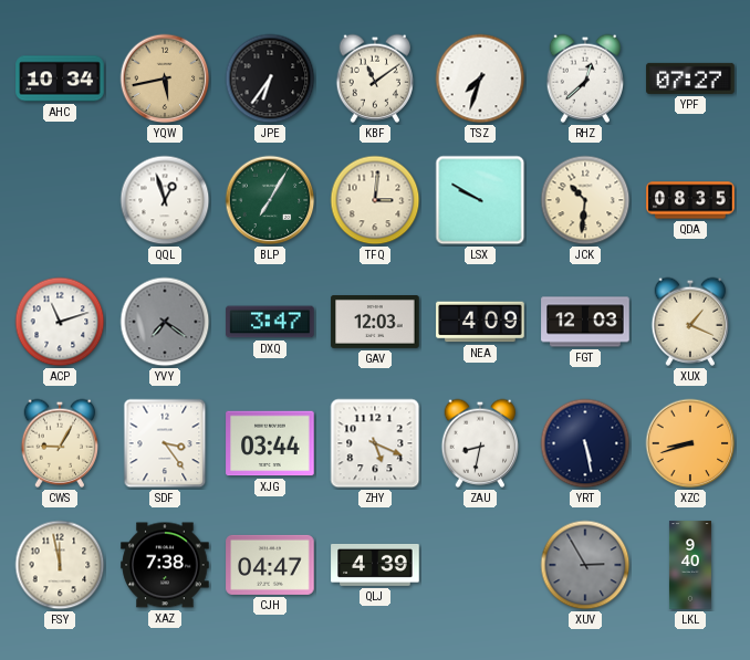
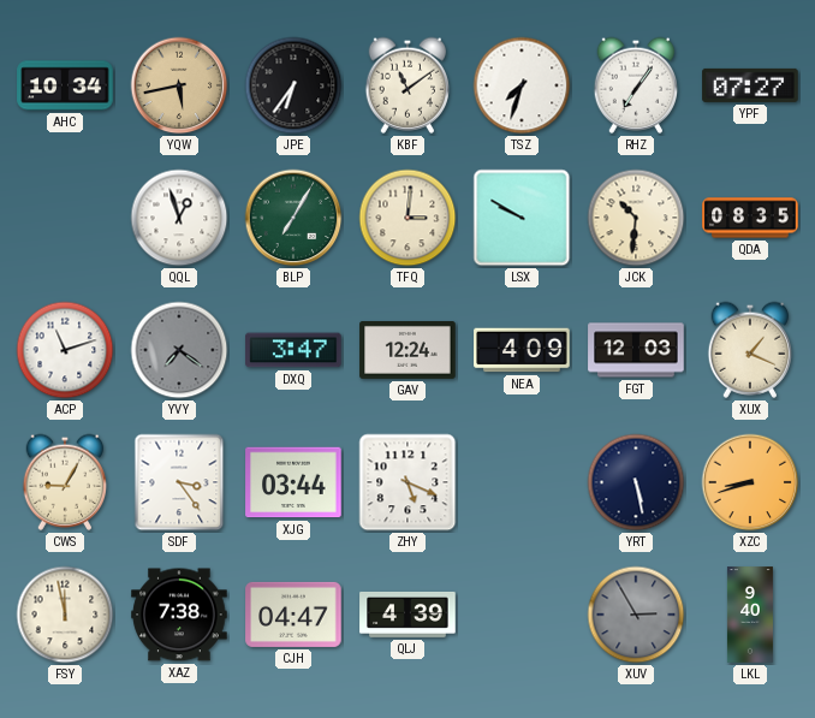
RHZ: 12:38 -> 7:06
GAV: 12:03 -> 12:24
ZAU: 8:32 -> none
